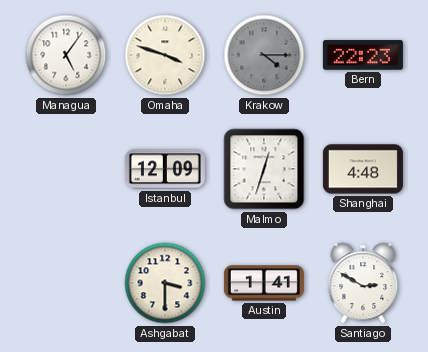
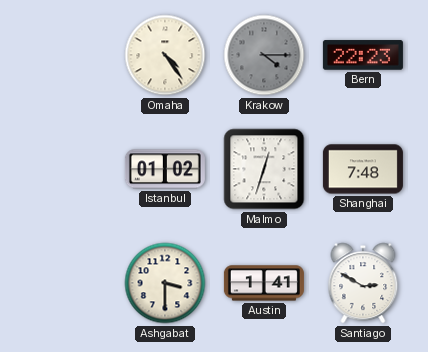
Managua: 5:06 -> none
Omaha: 3:48 -> 4:24
Istanbul: 12:09 -> 01:02
Shanghai: 4:48 -> 7:48
